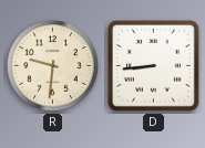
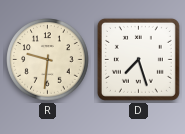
D: 8:44 -> 7:27
